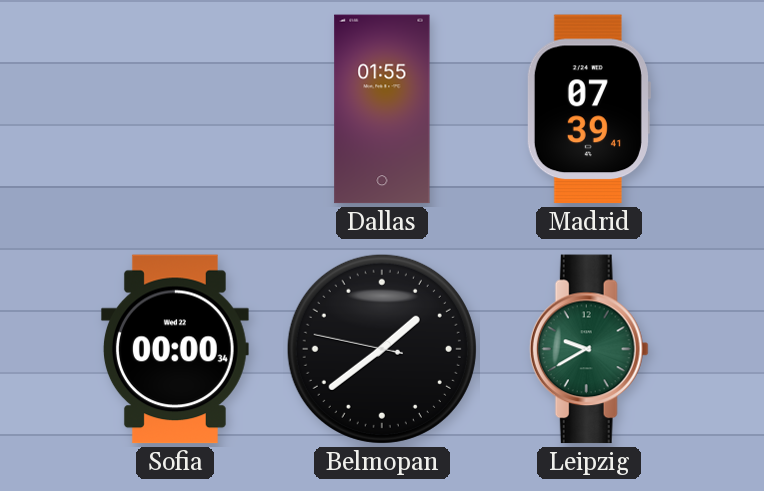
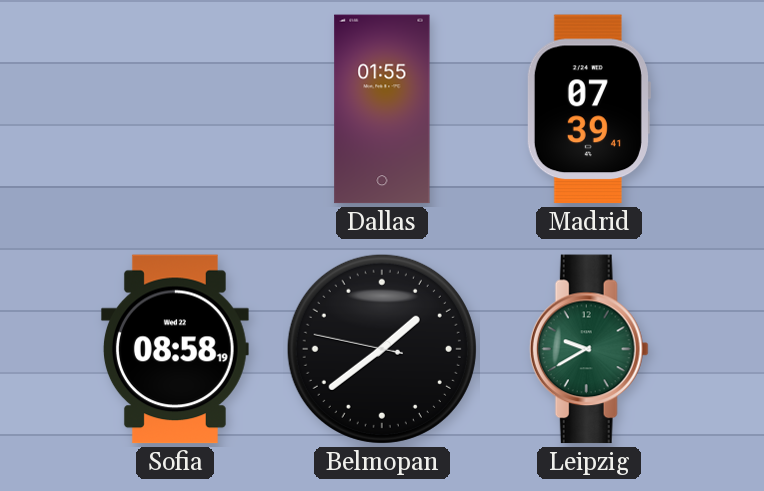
Sofia: 00:00 -> 08:58
